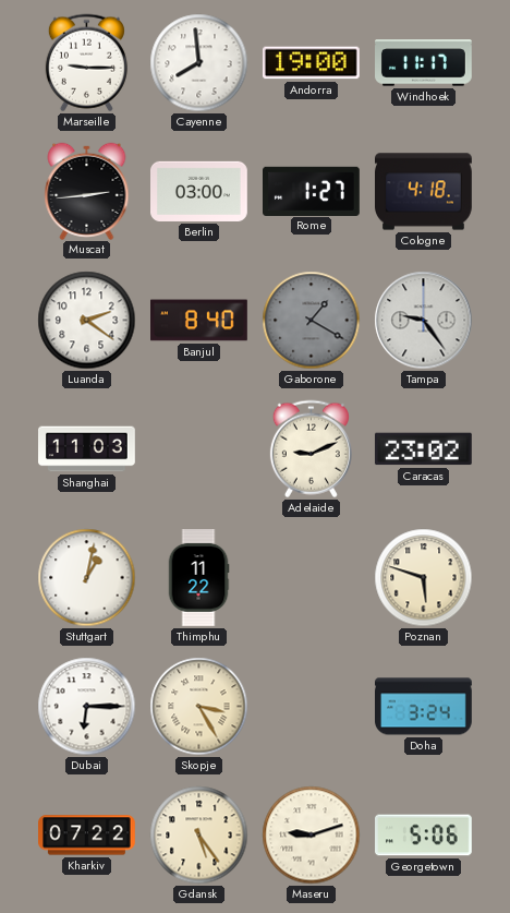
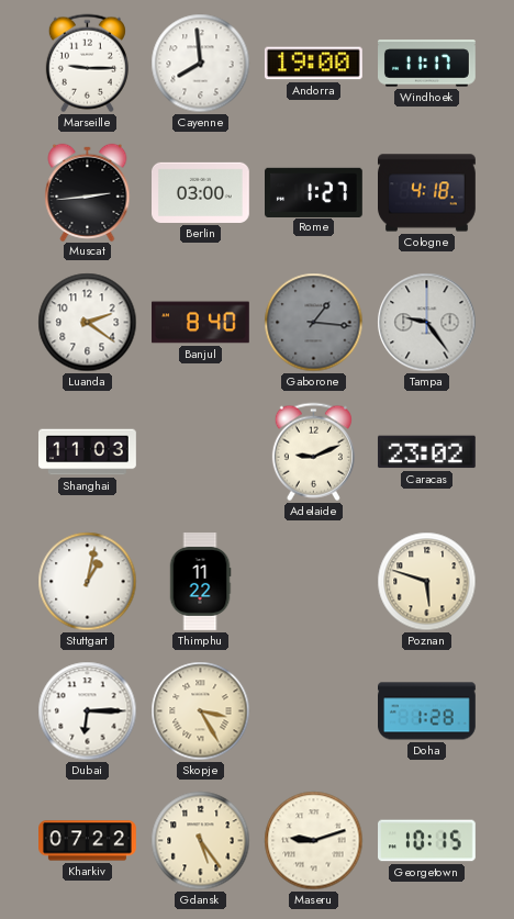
Gaborone: 1:20 -> 1:16
Doha: 3:24 -> 1:28
Georgetown: 5:06 -> 10:15
